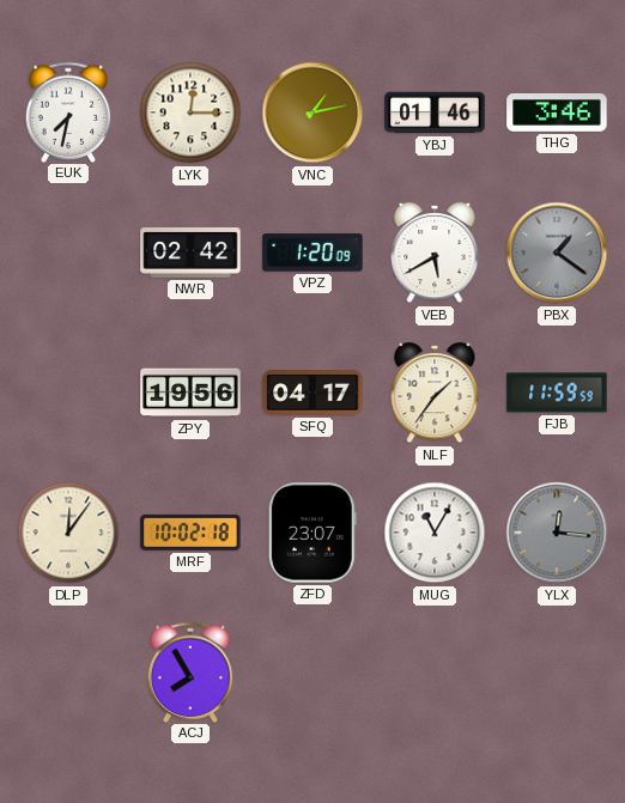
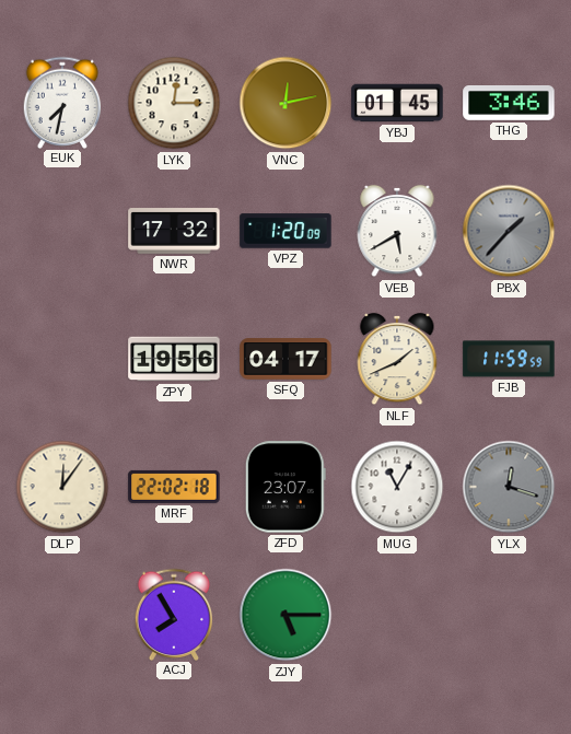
VNC: 1:13 -> 12:13
YBJ: 01:46 -> 01:45
NWR: 02:42 -> 17:32
PBX: 1:21 -> 1:37
NLF: 1:36 -> 1:41
MRF: 10:02 -> 22:02
YLX: 12:16 -> 12:18
ZJY: none -> 5:15
